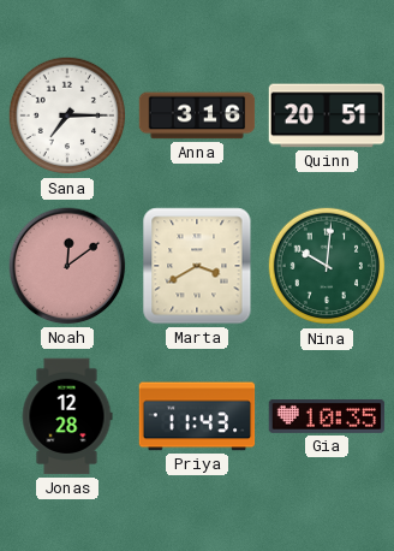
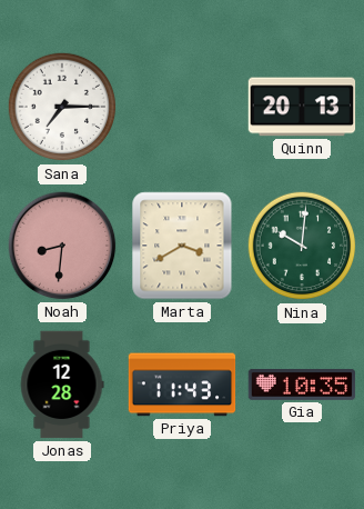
Anna: 3:16 -> none
Quinn: 20:51 -> 20:13
Noah: 12:09 -> 8:31
